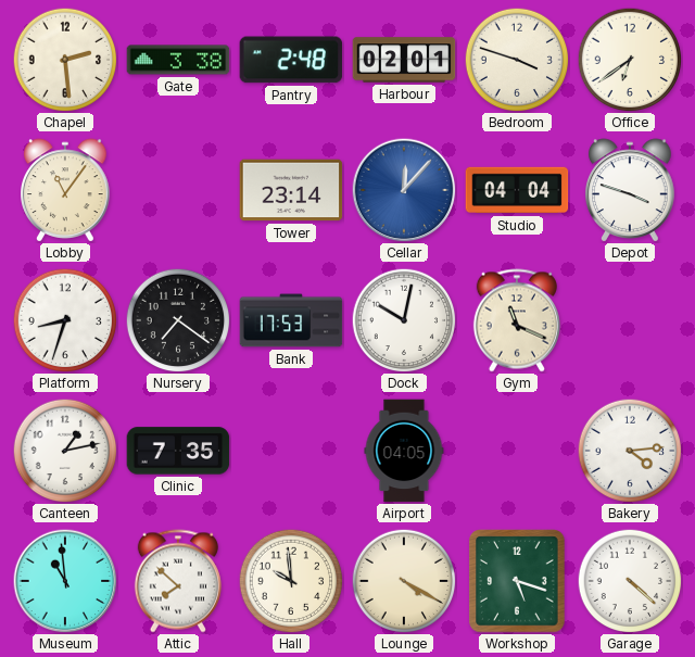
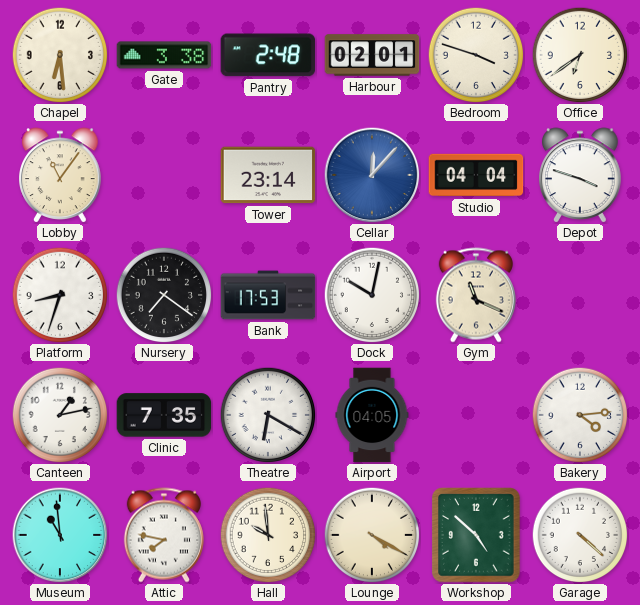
Chapel: 2:29 -> 6:29
Theatre: none -> 6:20
Attic: 7:52 -> 7:47
Workshop: 5:18 -> 4:52
